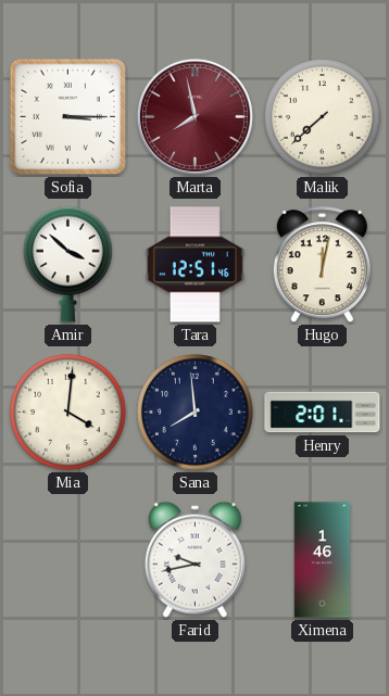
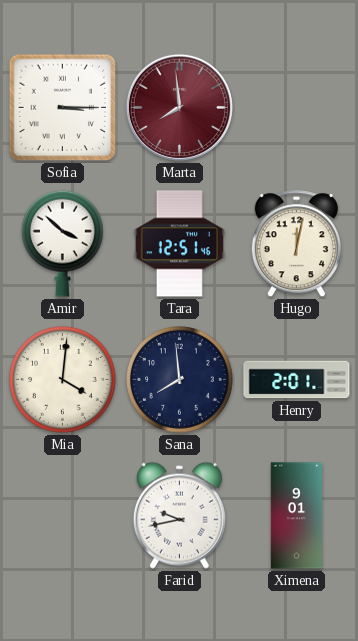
Marta: 7:58 -> 7:59
Malik: 7:38 -> none
Ximena: 1:46 -> 9:01
